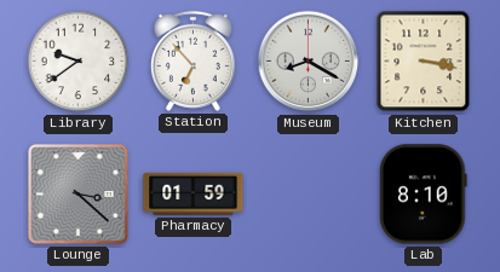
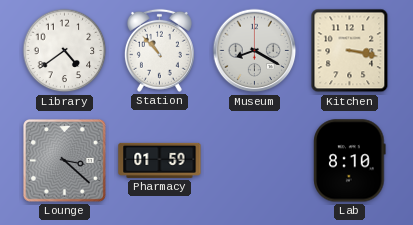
Library: 9:39 -> 4:39
Station: 6:53 -> 10:53
